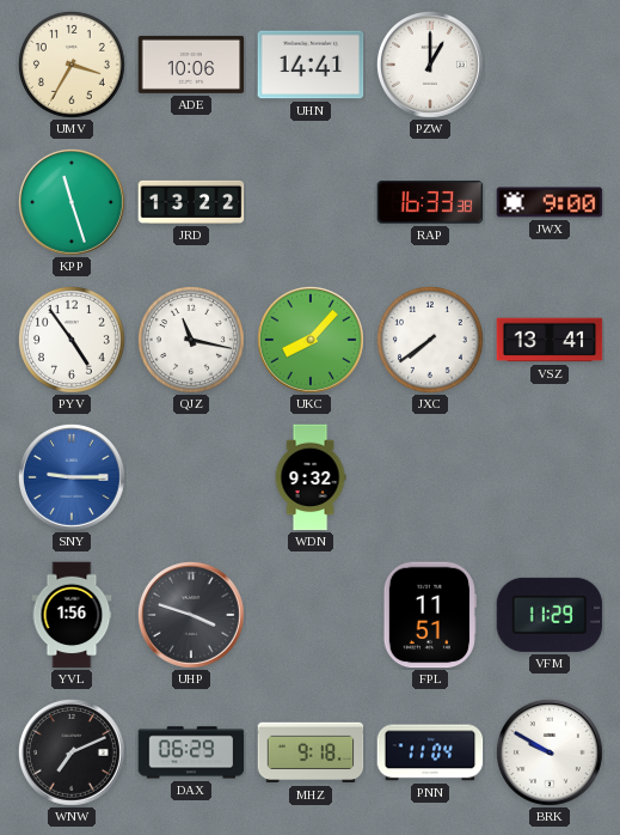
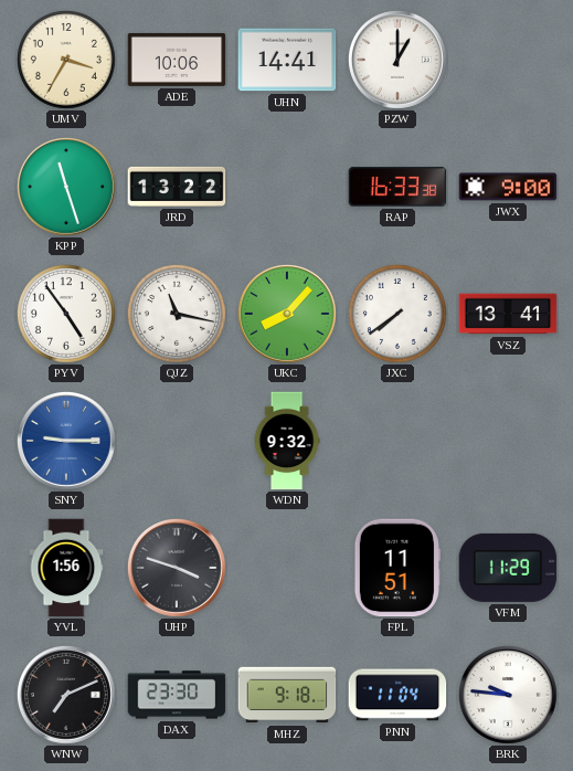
DAX: 06:29 -> 23:30
BRK: 9:50 -> 9:46
